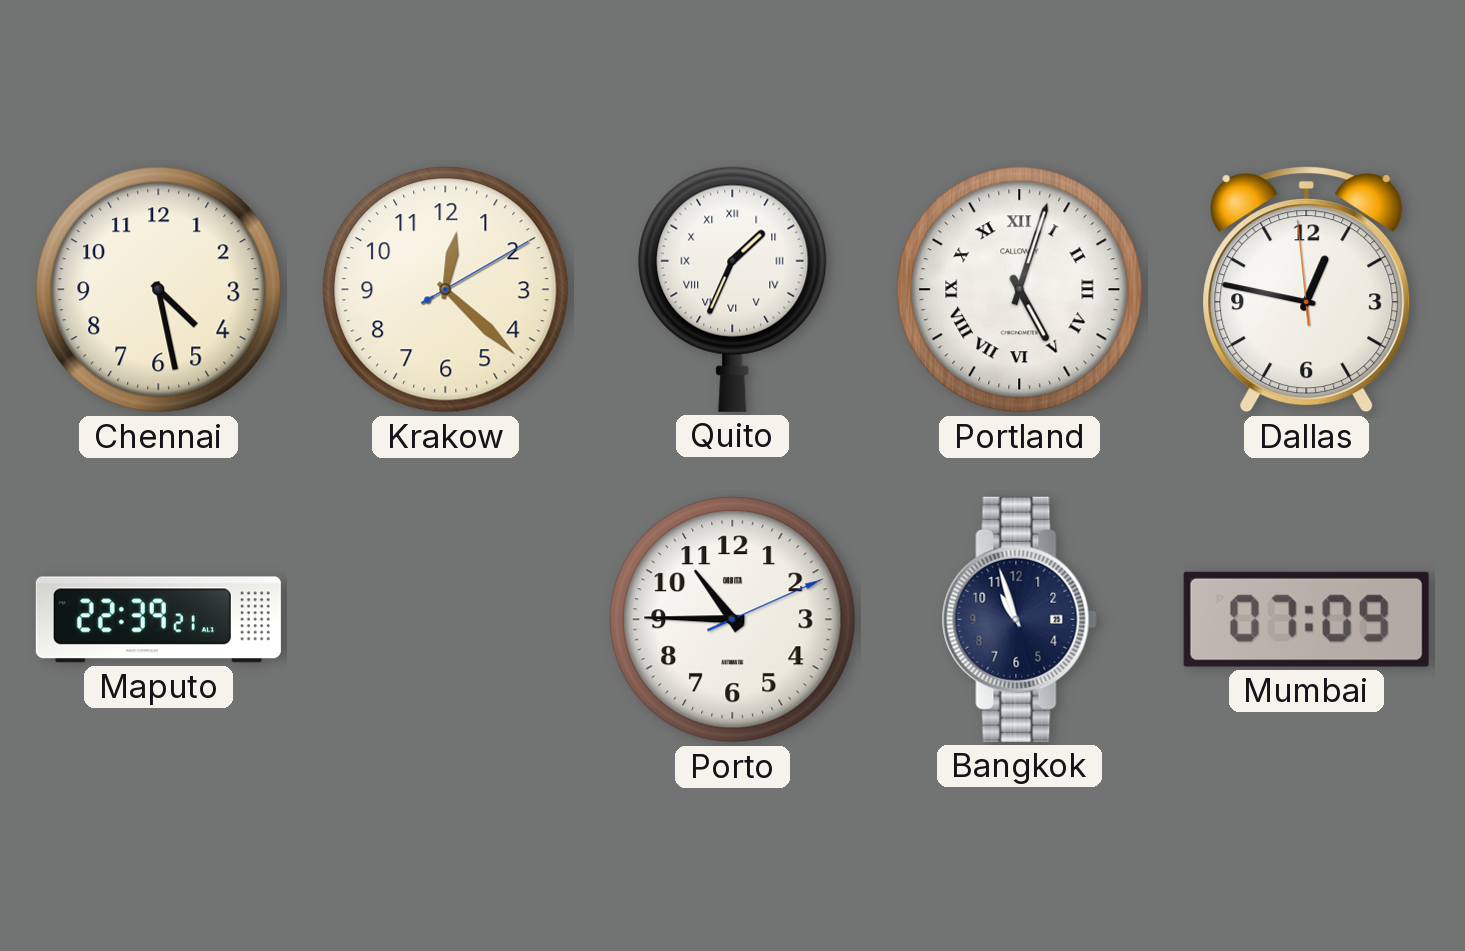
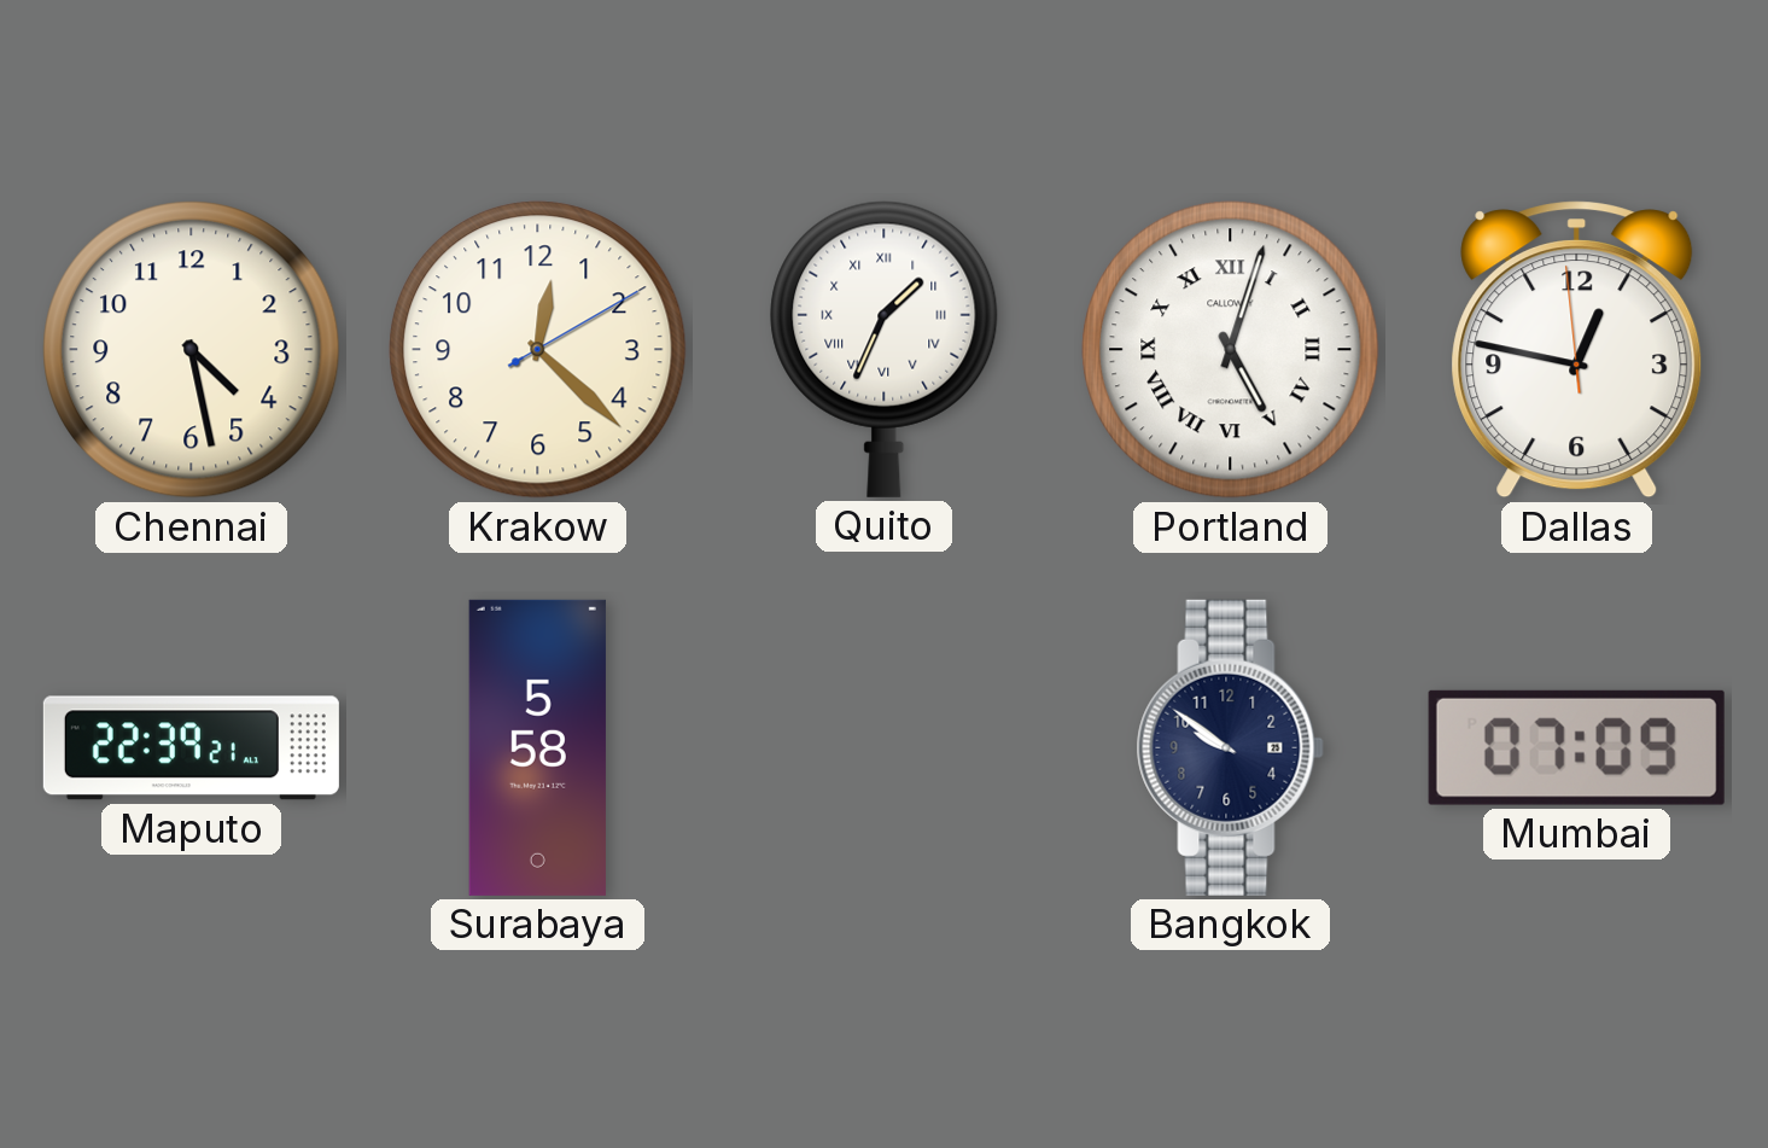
Surabaya: none -> 5:58
Porto: 10:45 -> none
Bangkok: 10:57 -> 9:51
